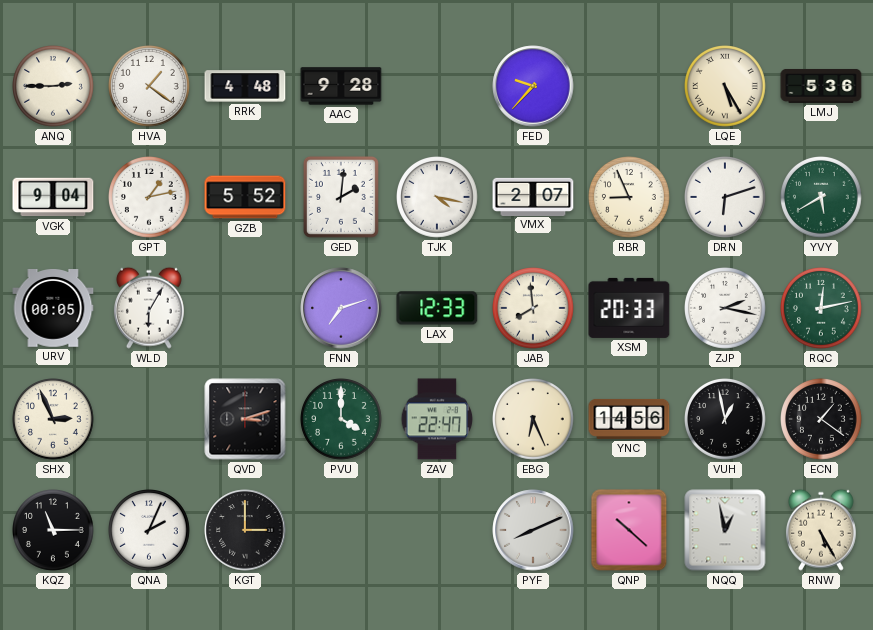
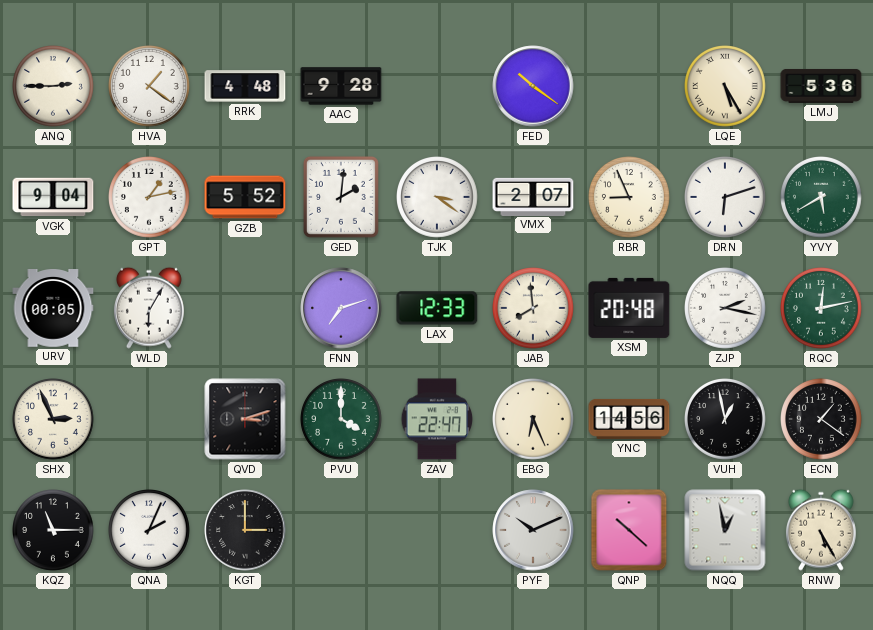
FED: 9:37 -> 10:21
TJK: 4:17 -> 3:21
XSM: 20:33 -> 20:48
PYF: 8:11 -> 10:11
